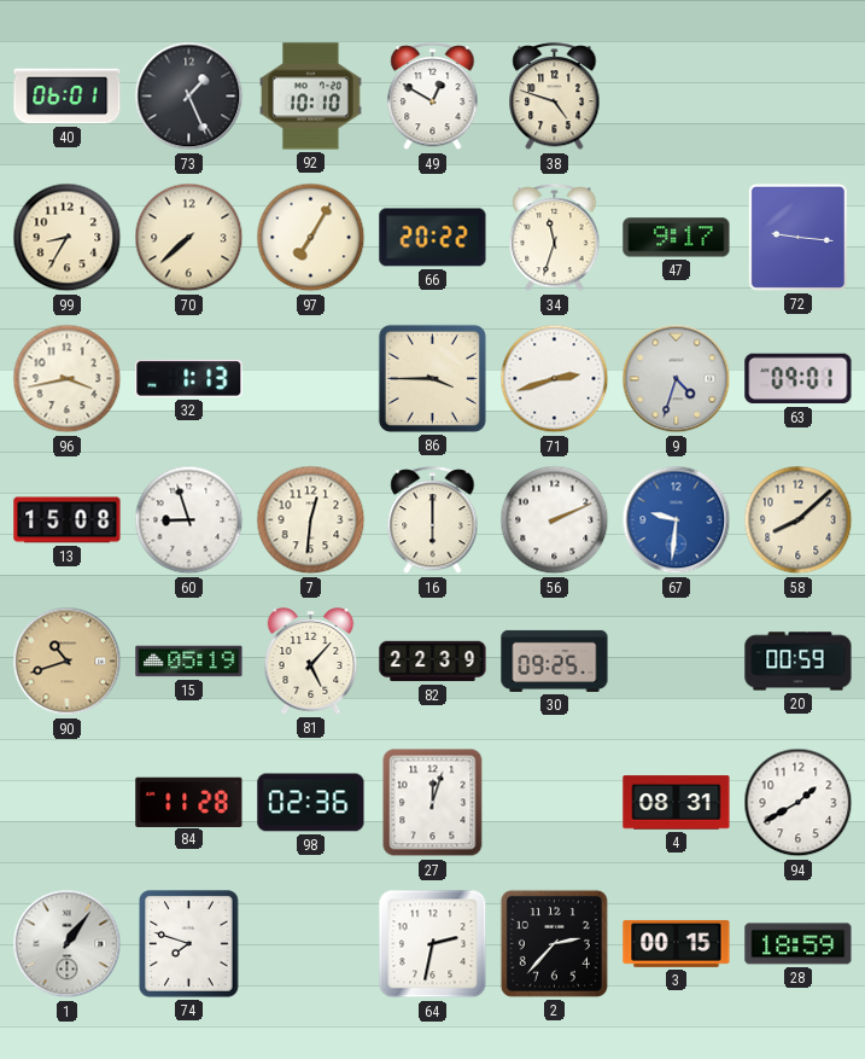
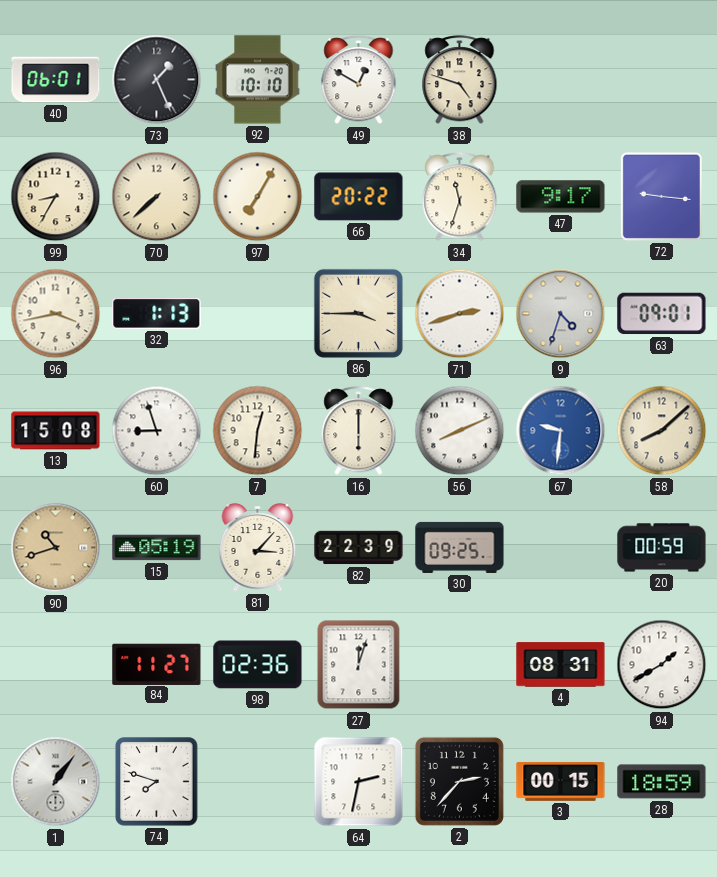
56: 2:11 -> 8:11
81: 5:07 -> 3:07
84: 11:28 -> 11:27
